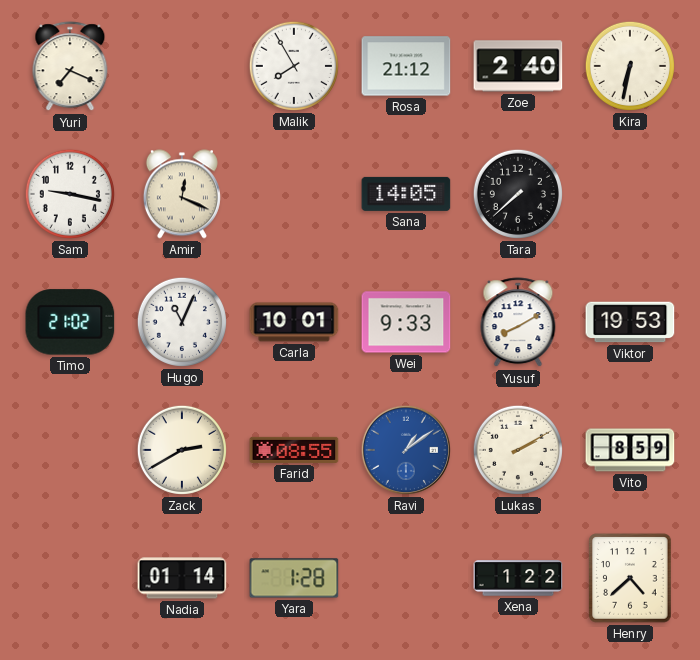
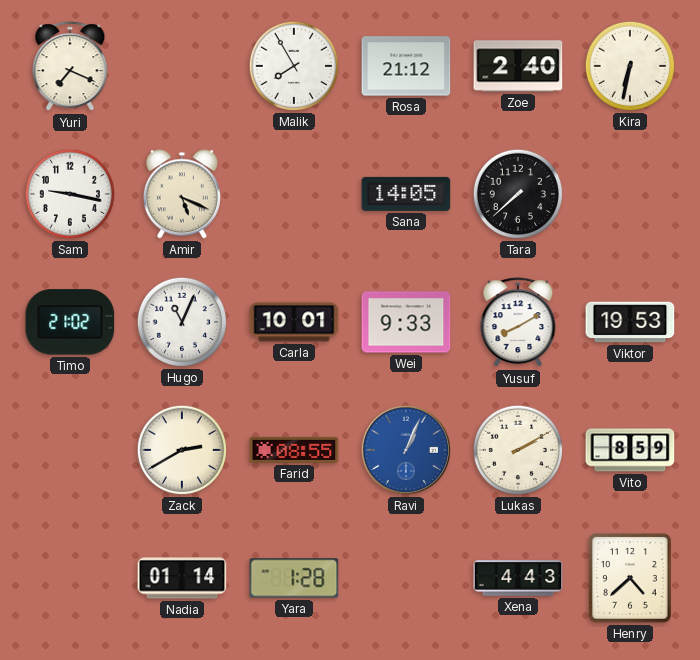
Amir: 12:19 -> 5:19
Ravi: 1:09 -> 1:04
Xena: 1:22 -> 4:43
